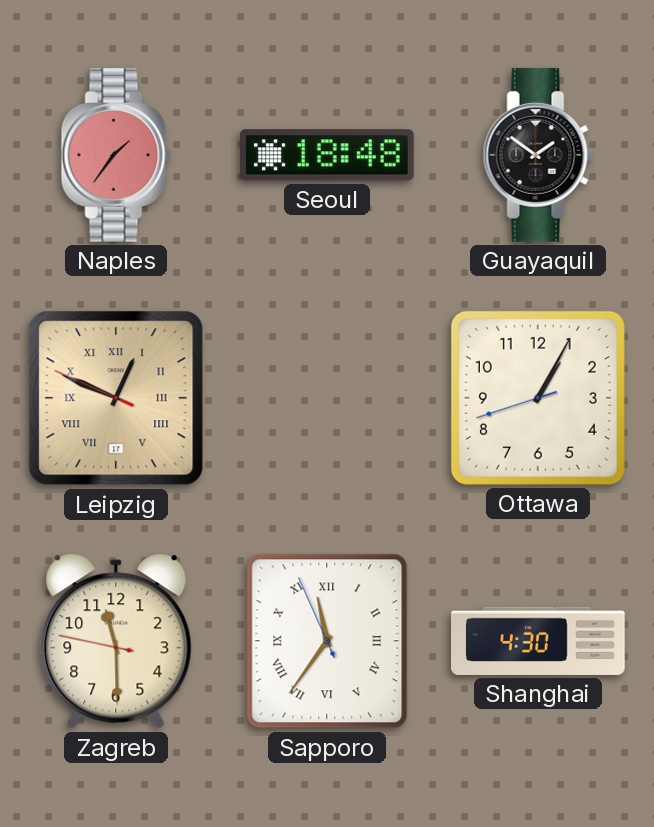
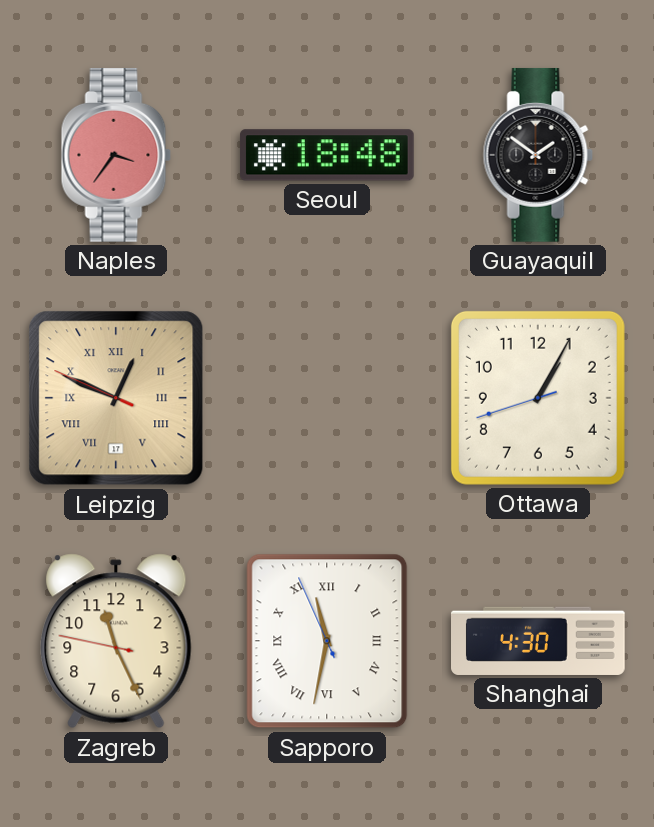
Naples: 1:36 -> 3:36
Zagreb: 11:29 -> 11:25
Sapporo: 11:35 -> 11:31
